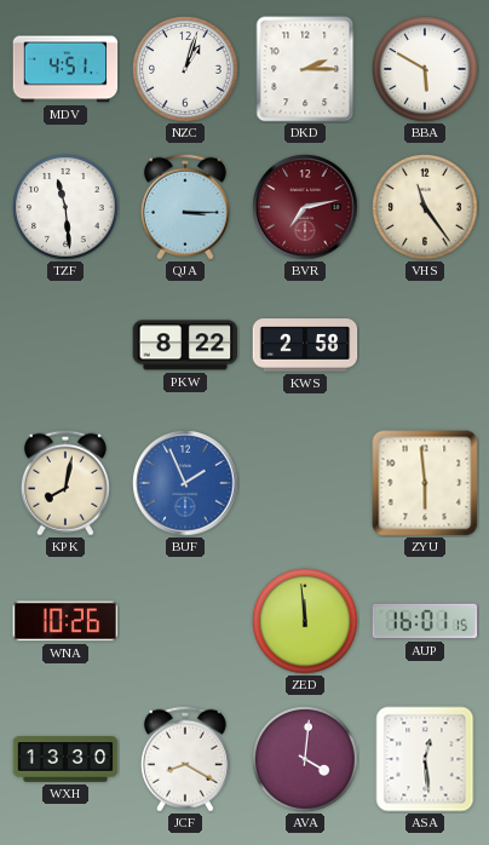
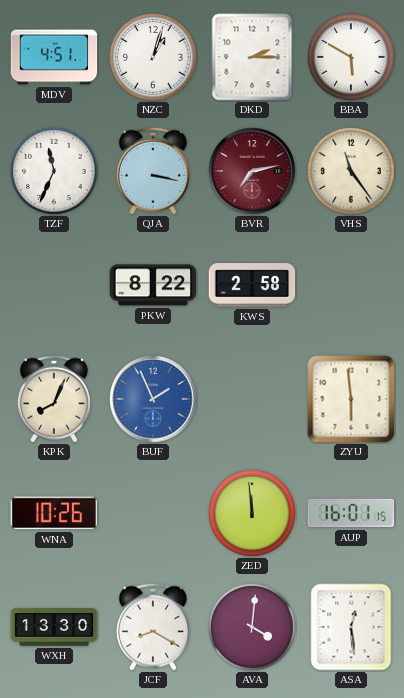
TZF: 11:29 -> 11:34
QJA: 3:15 -> 3:17
KPK: 8:02 -> 8:04
